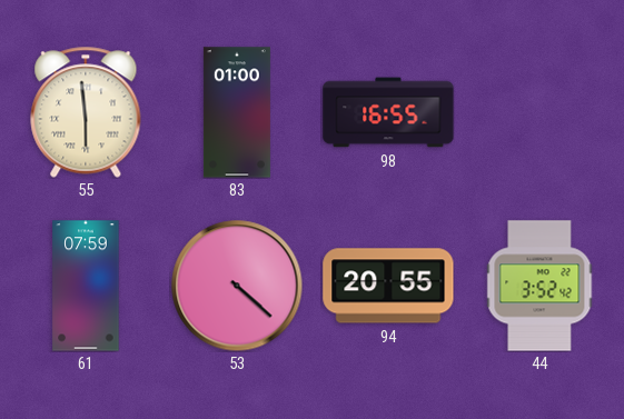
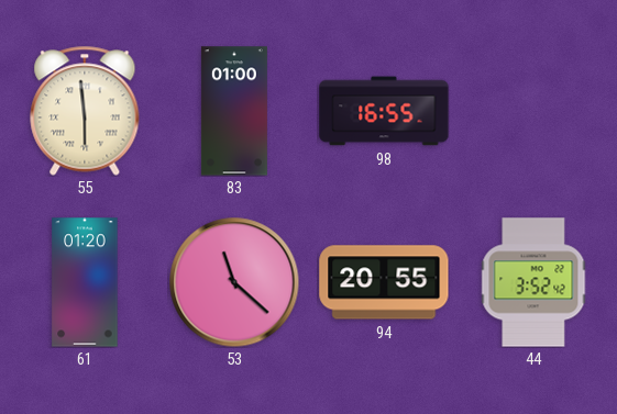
61: 07:59 -> 01:20
53: 4:22 -> 11:22
